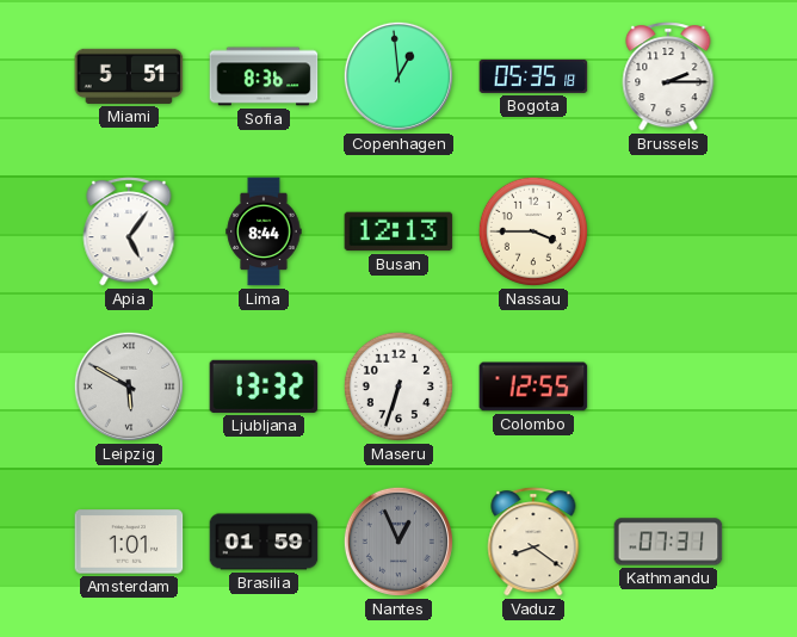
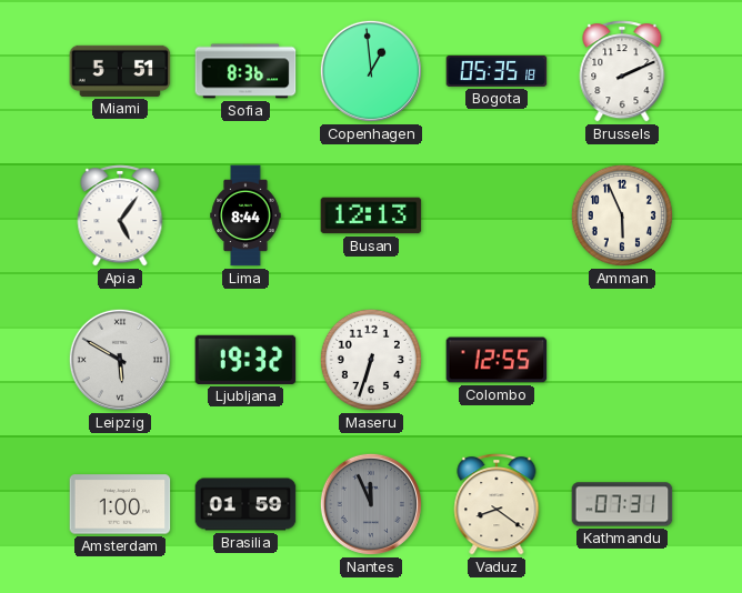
Brussels: 2:15 -> 2:11
Nassau: 3:45 -> none
Amman: none -> 5:56
Ljubljana: 13:32 -> 19:32
Amsterdam: 1:01 -> 1:00
Nantes: 12:56 -> 11:56
